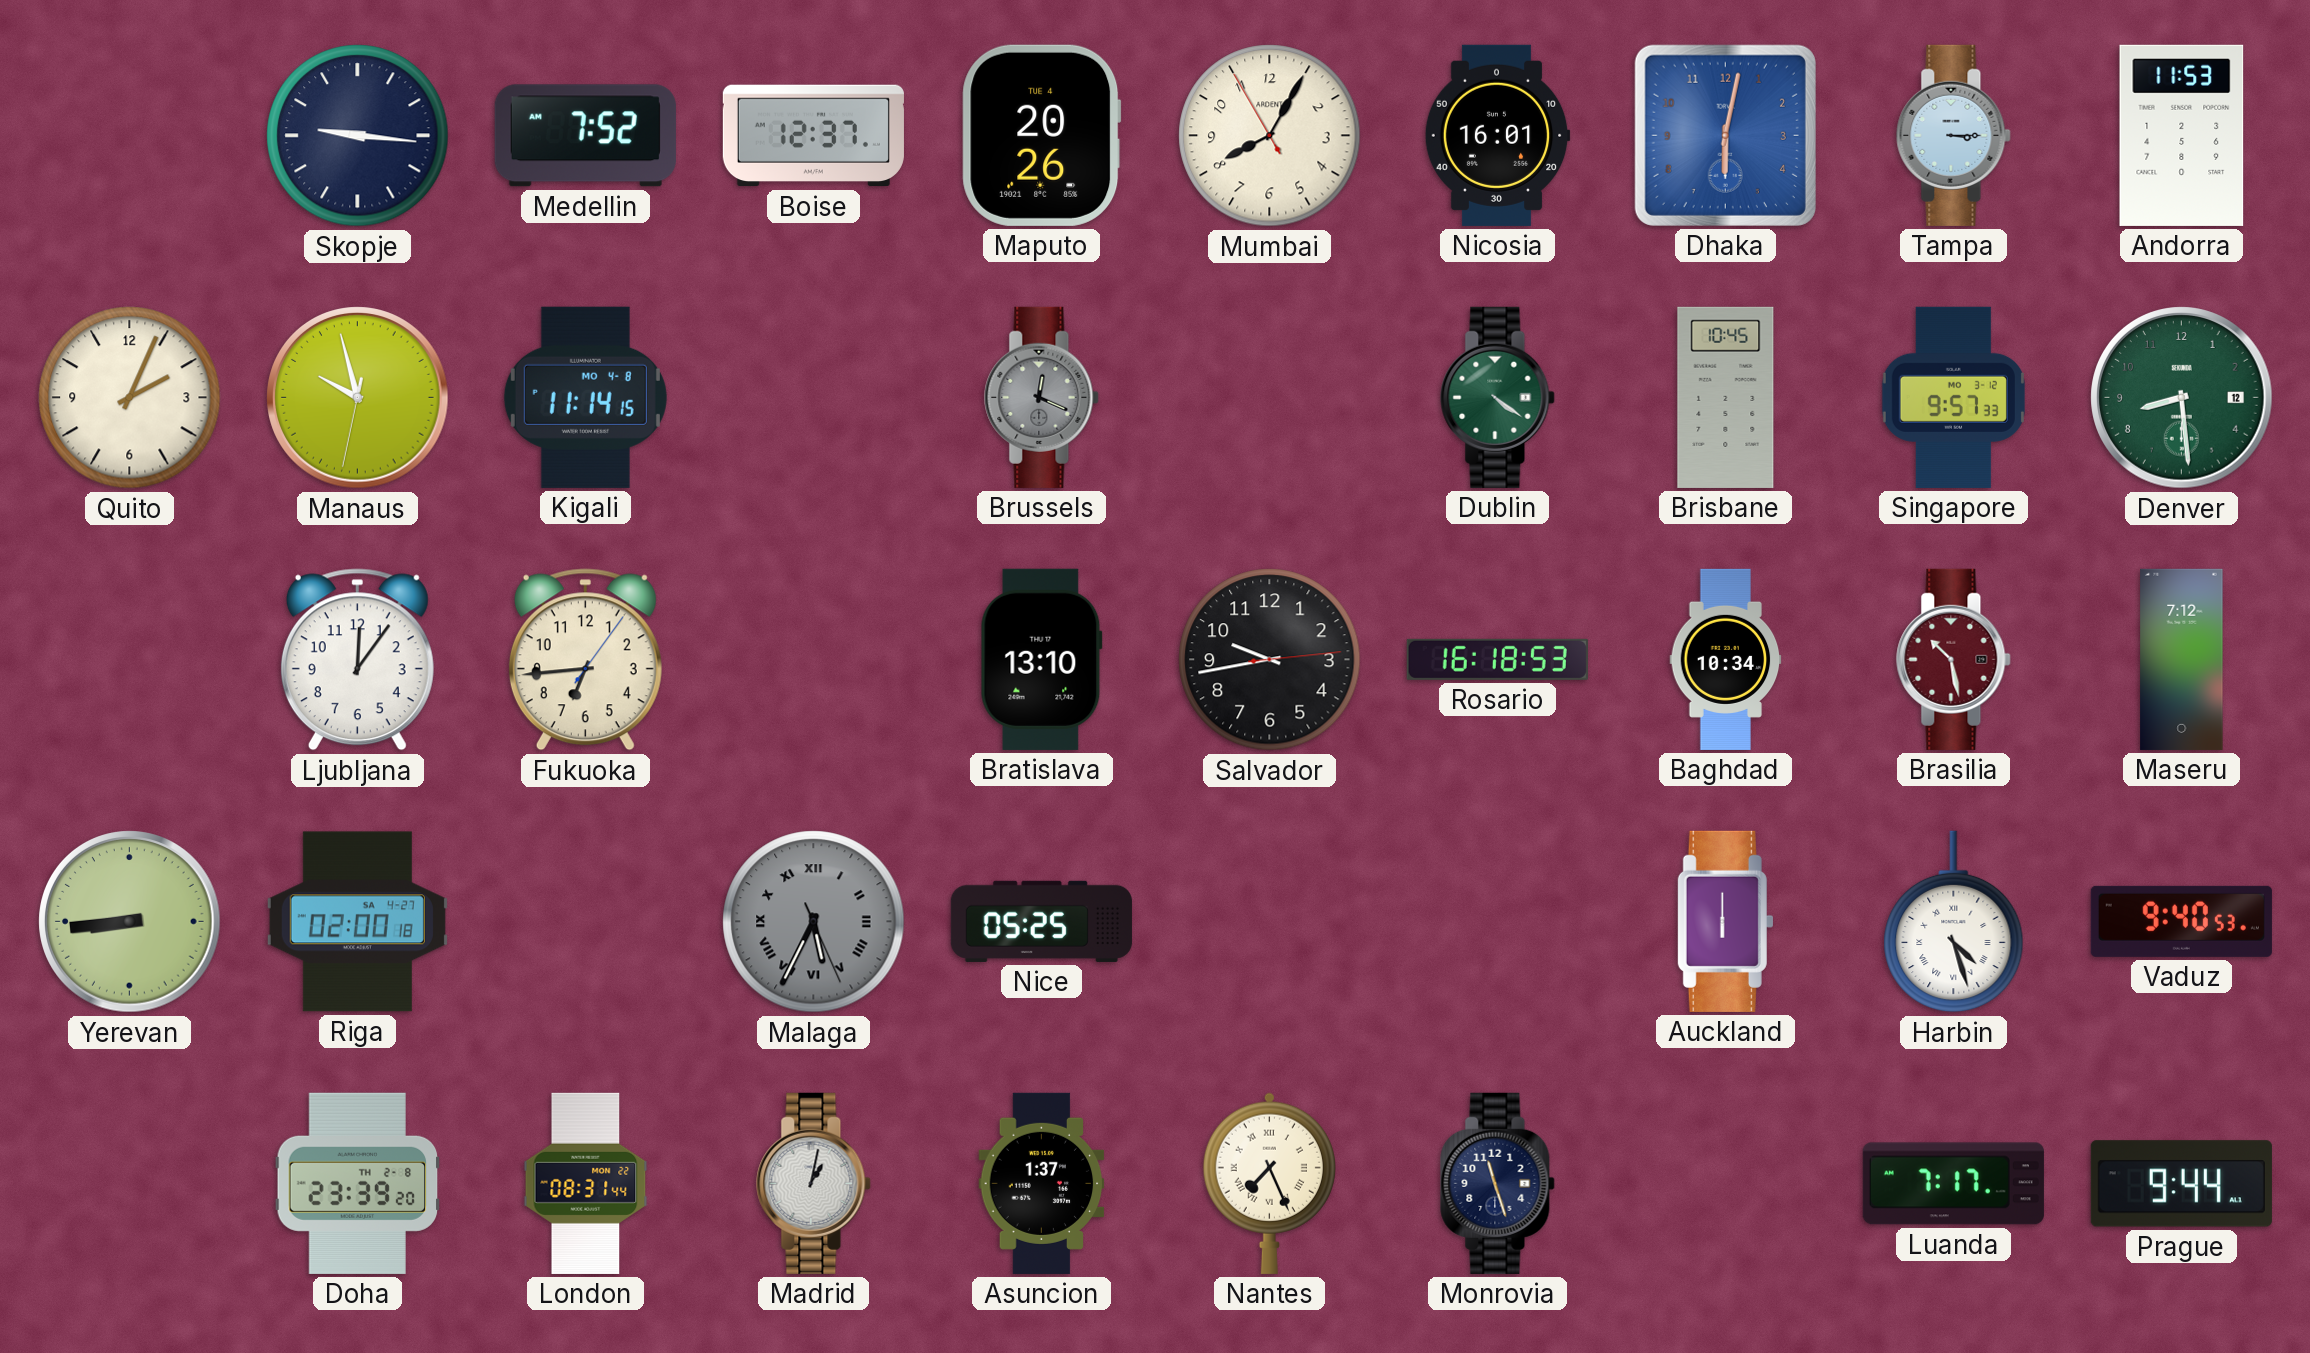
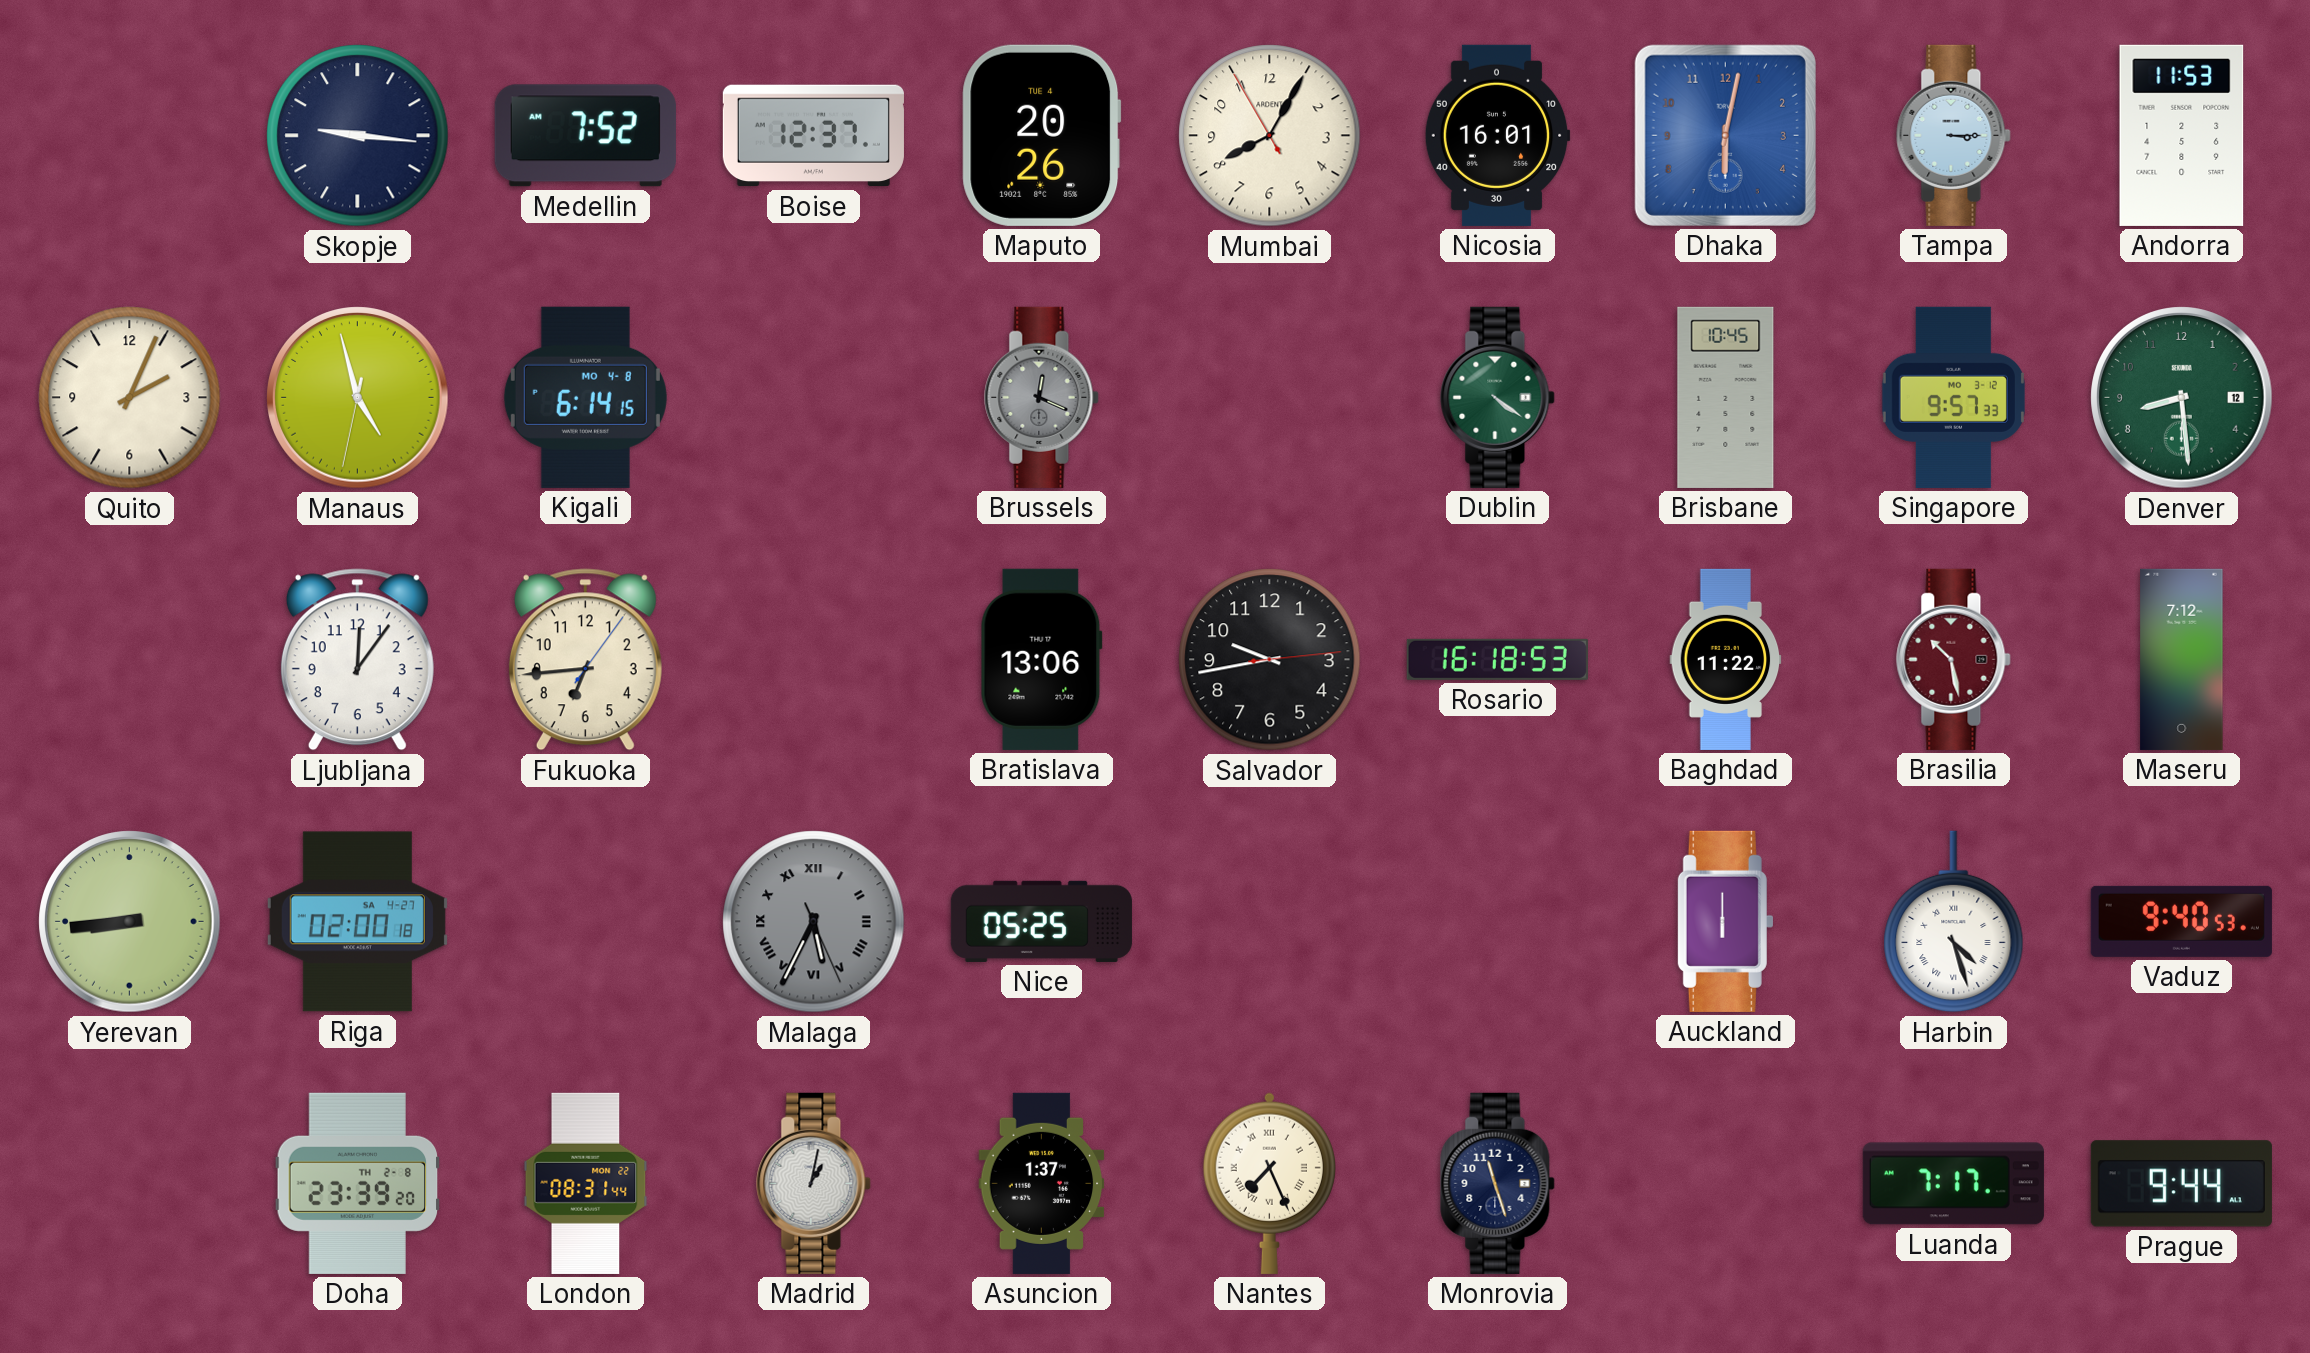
Manaus: 9:57 -> 4:57
Kigali: 11:14 -> 6:14
Bratislava: 13:10 -> 13:06
Baghdad: 10:34 -> 11:22
